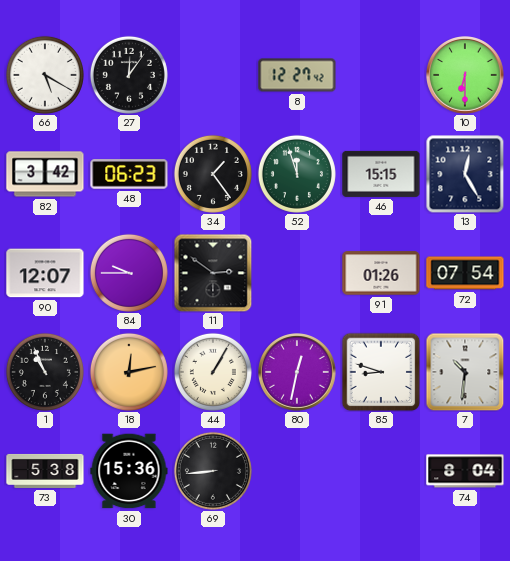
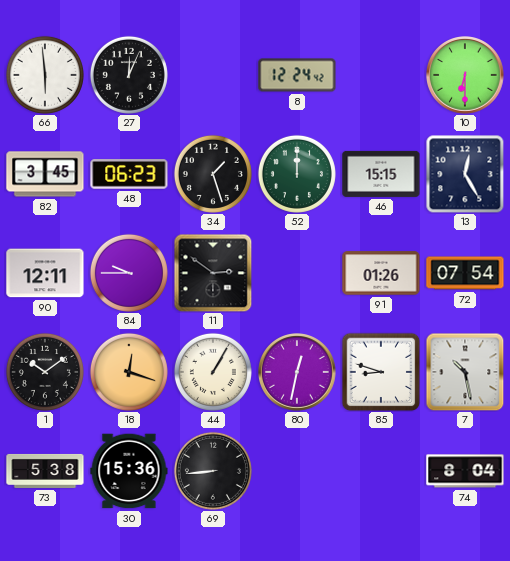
66: 5:20 -> 5:59
27: 12:06 -> 12:04
8: 12:27 -> 12:24
82: 3:42 -> 3:45
34: 1:24 -> 1:27
52: 11:57 -> 12:00
90: 12:07 -> 12:11
1: 10:56 -> 10:09
18: 12:13 -> 12:18
7: 10:31 -> 10:28
